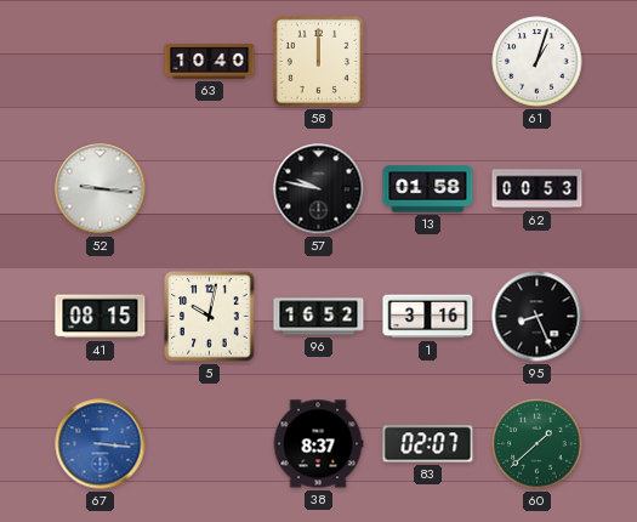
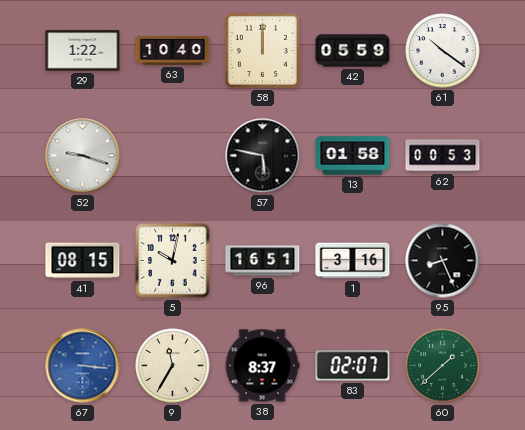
29: none -> 1:22
42: none -> 05:59
61: 1:03 -> 10:21
52: 9:16 -> 9:18
57: 9:47 -> 5:47
96: 16:52 -> 16:51
9: none -> 11:35
